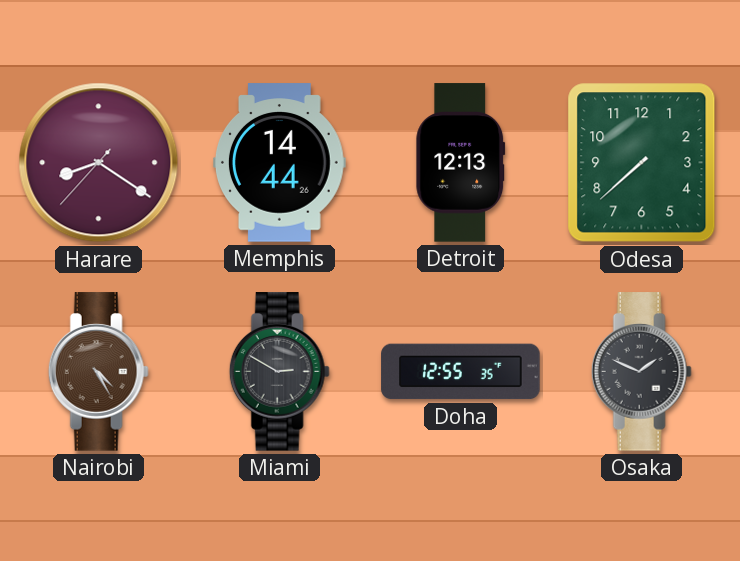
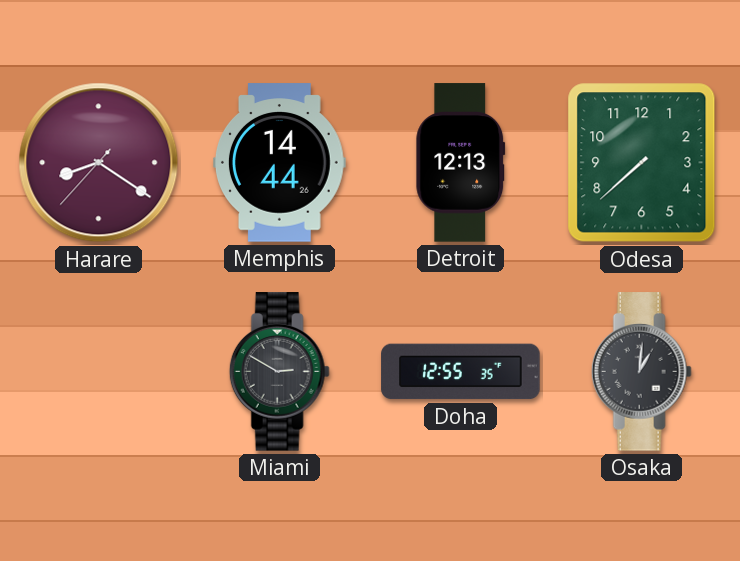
Nairobi: 4:25 -> none
Osaka: 1:49 -> 1:01
